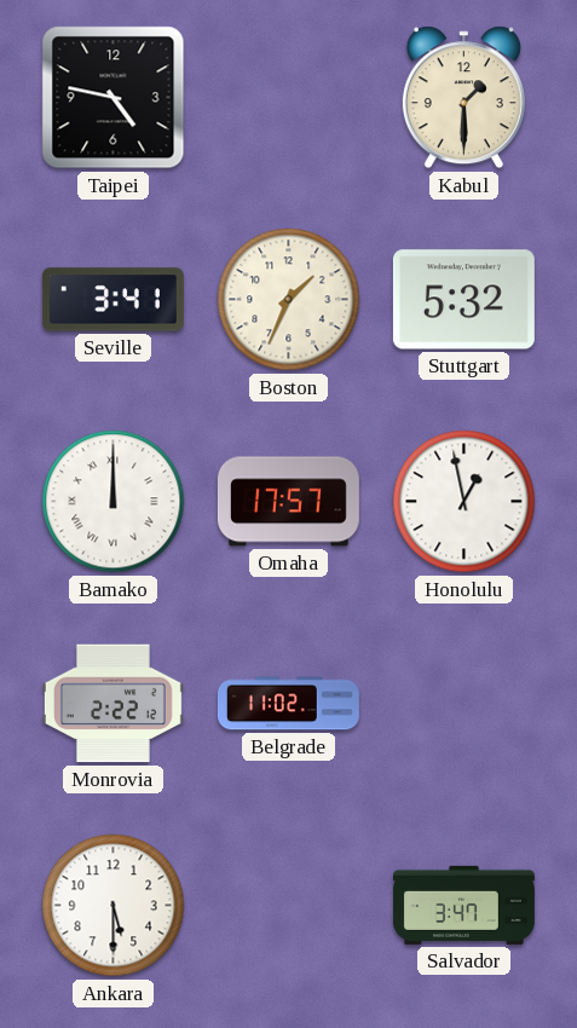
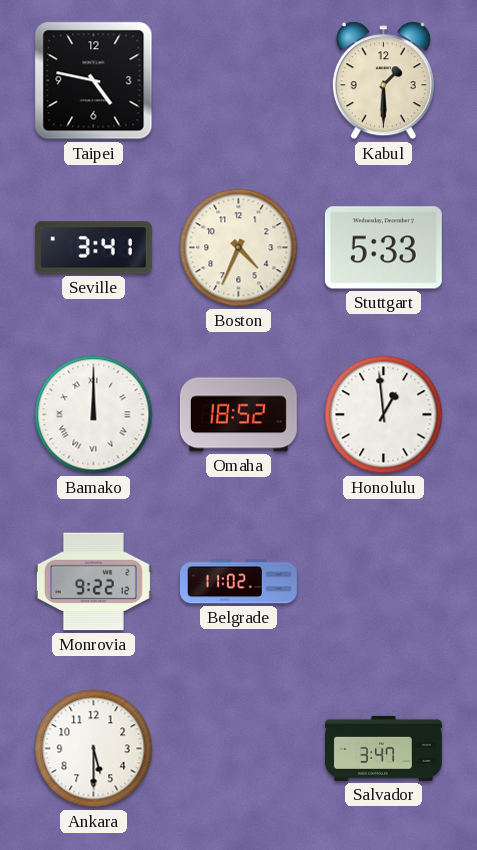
Boston: 1:34 -> 4:34
Stuttgart: 5:32 -> 5:33
Omaha: 17:57 -> 18:52
Honolulu: 12:58 -> 12:59
Monrovia: 2:22 -> 9:22
